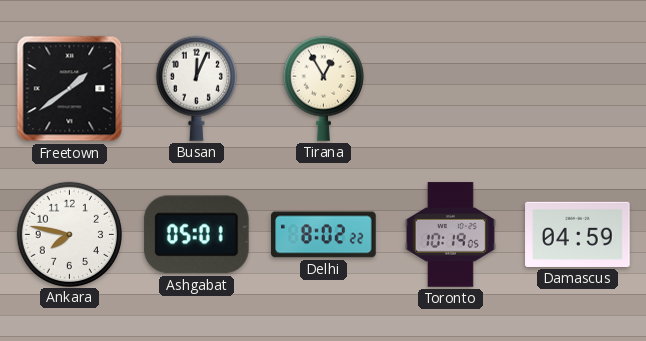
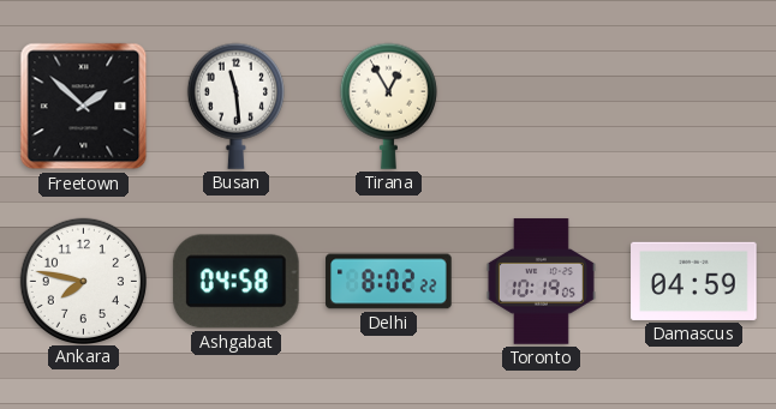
Freetown: 1:39 -> 1:52
Busan: 12:04 -> 11:29
Ashgabat: 05:01 -> 04:58
